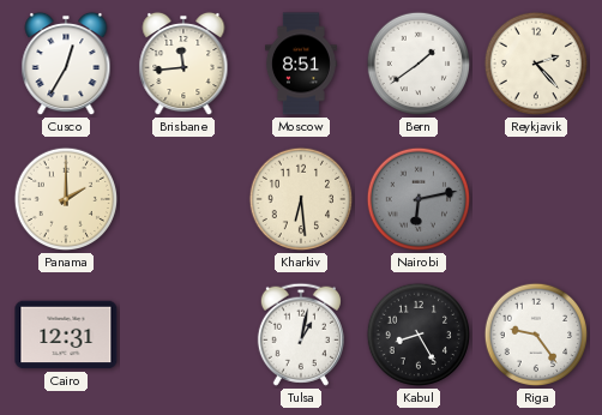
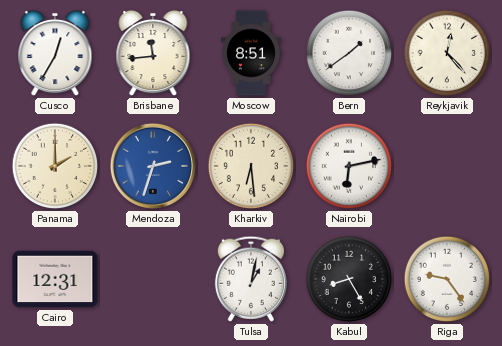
Reykjavik: 2:23 -> 12:23
Mendoza: none -> 2:33
Nairobi dial: grey -> white
